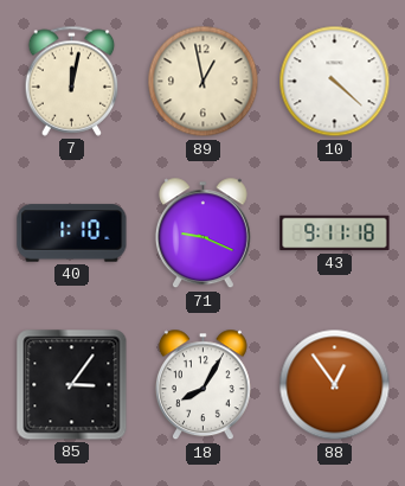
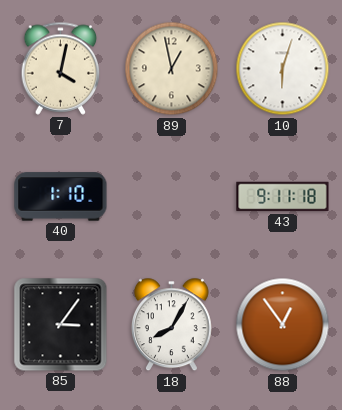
7: 12:02 -> 4:02
10: 4:22 -> 6:03
71: 9:19 -> none
